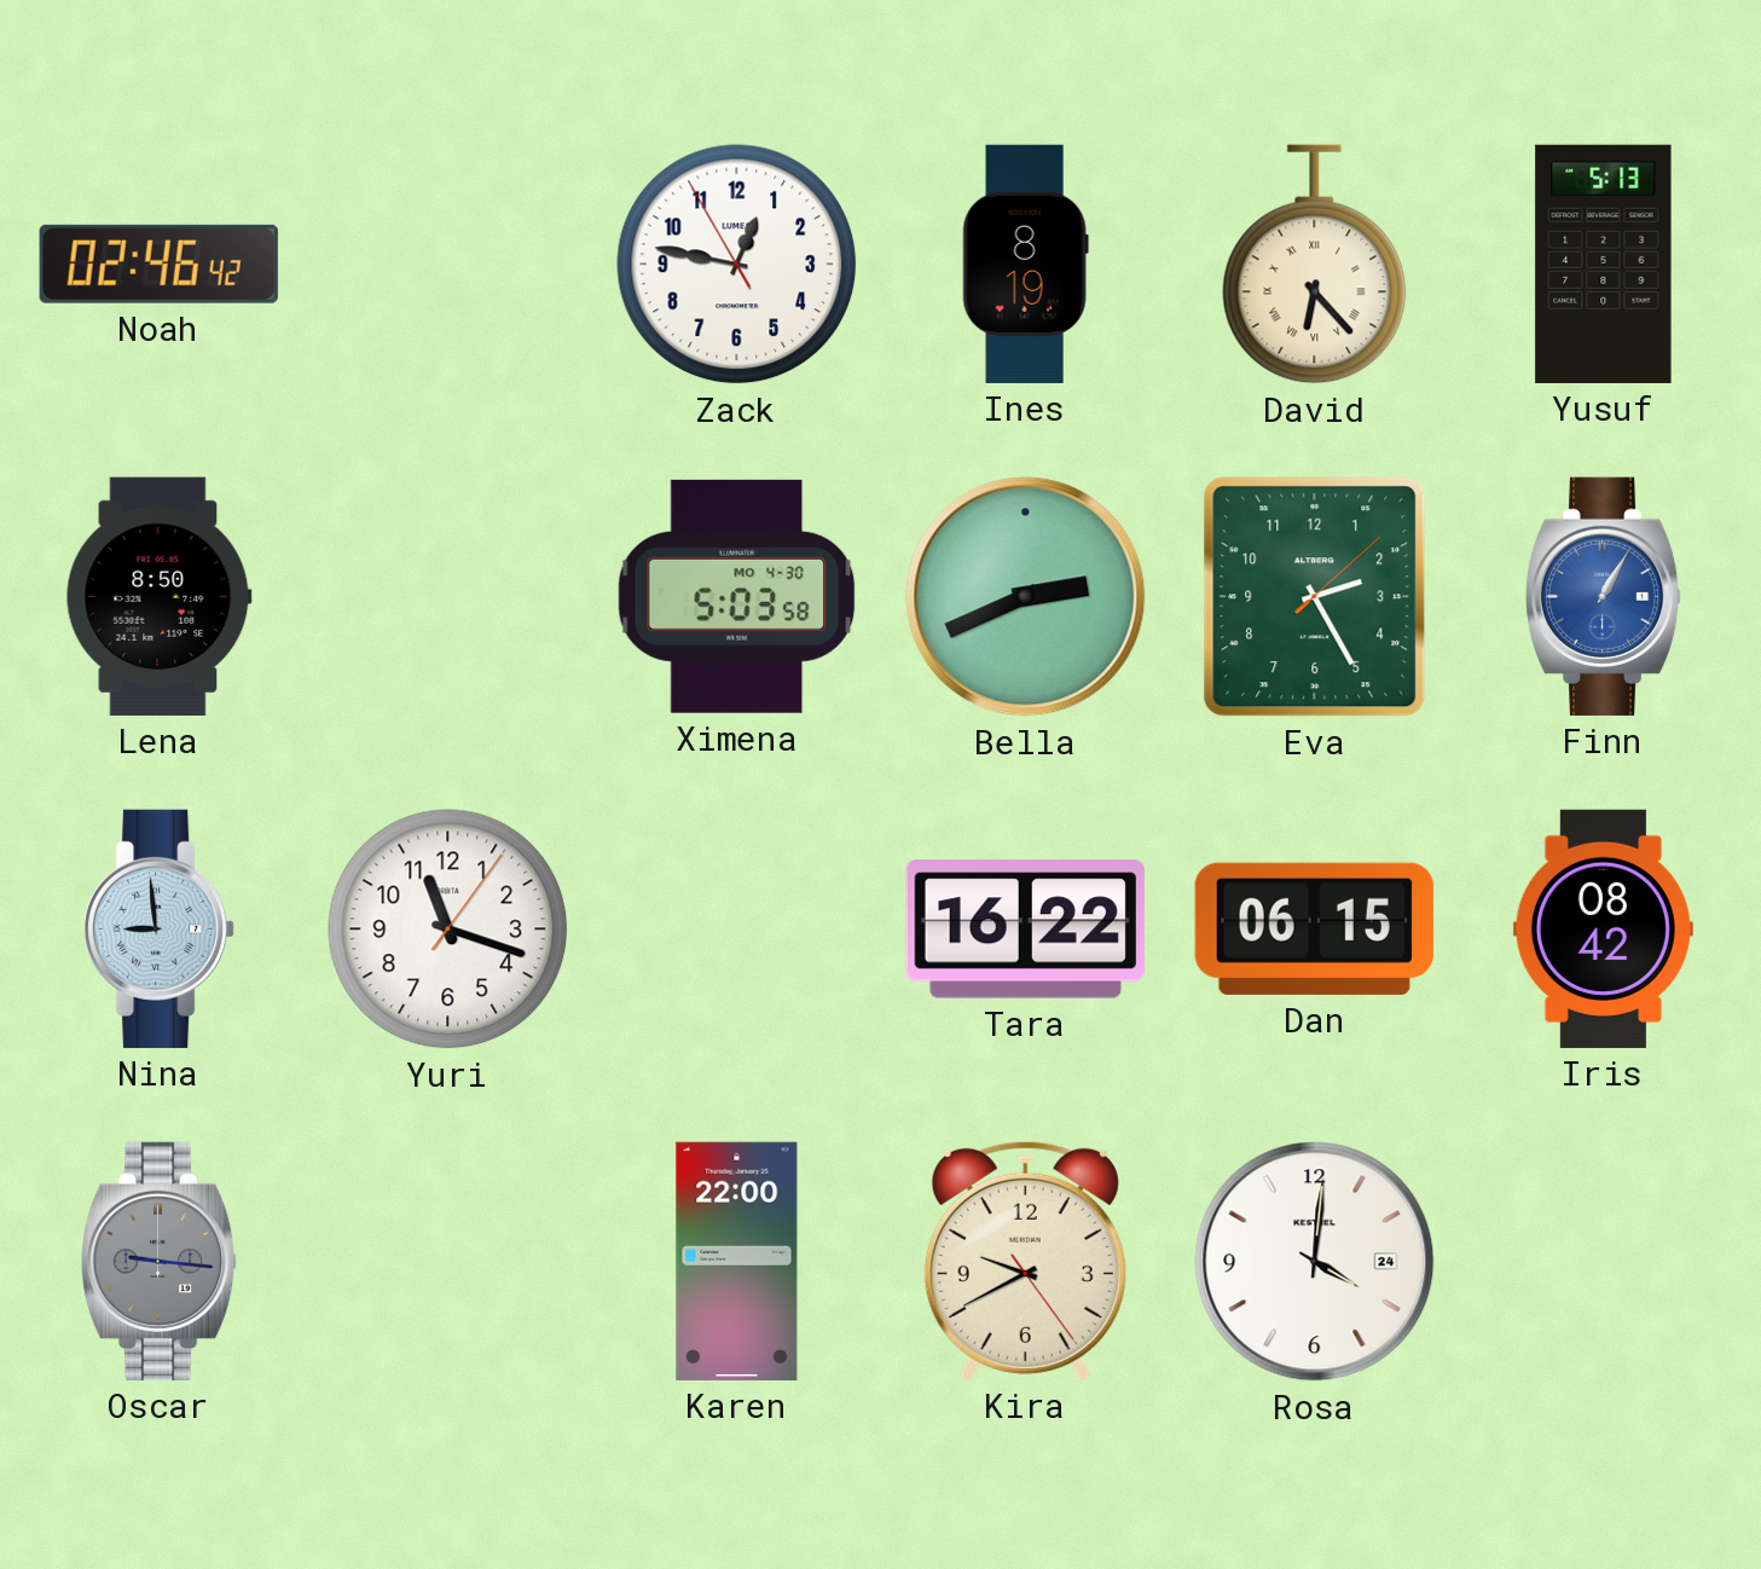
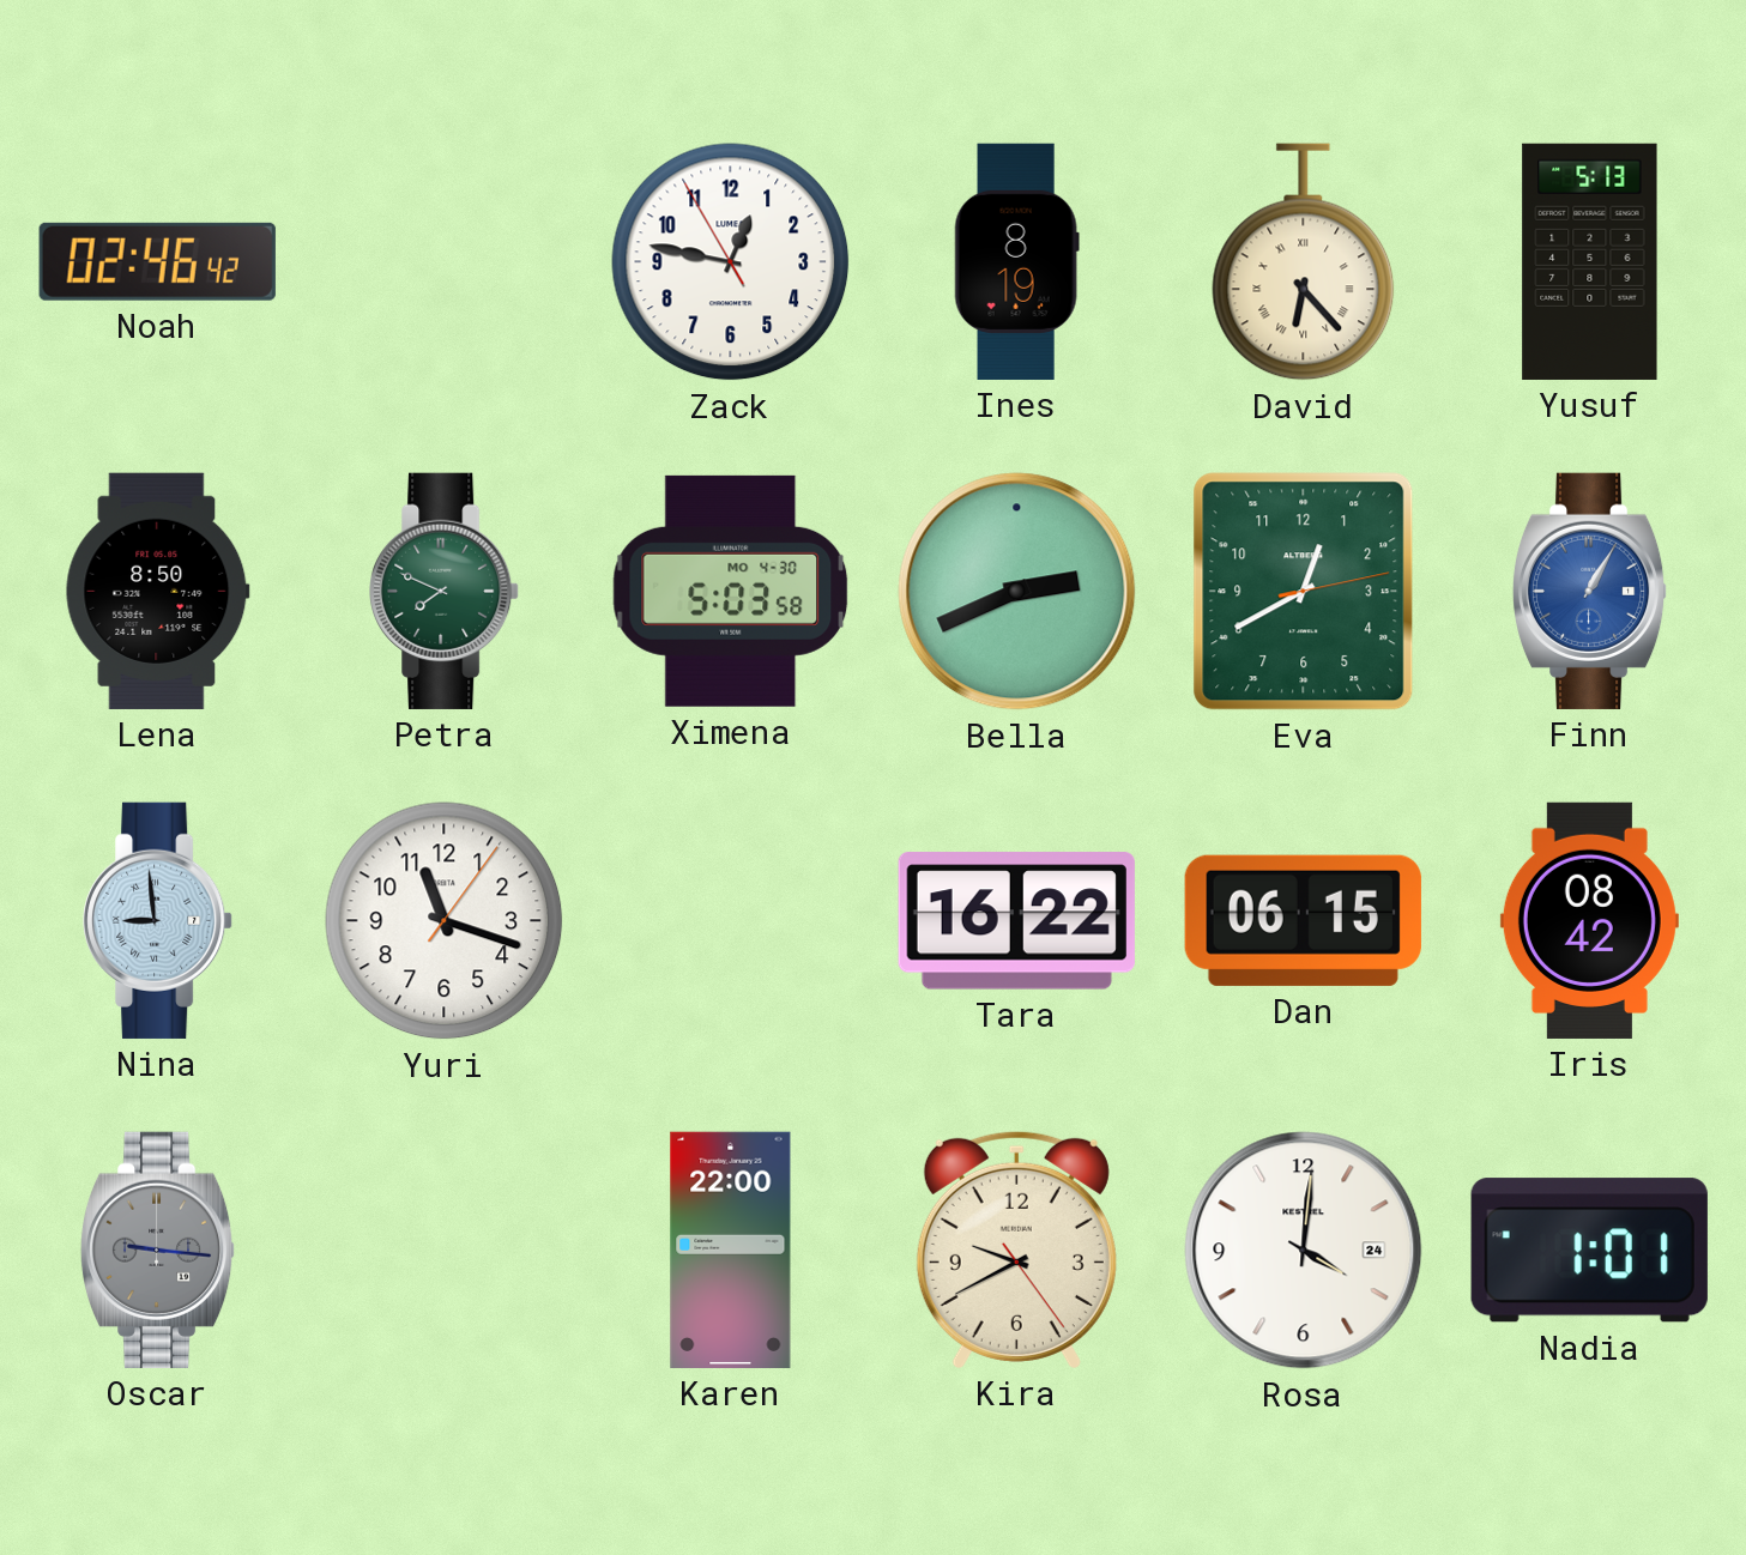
Petra: none -> 7:49
Eva: 2:25 -> 12:40
Nadia: none -> 1:01
